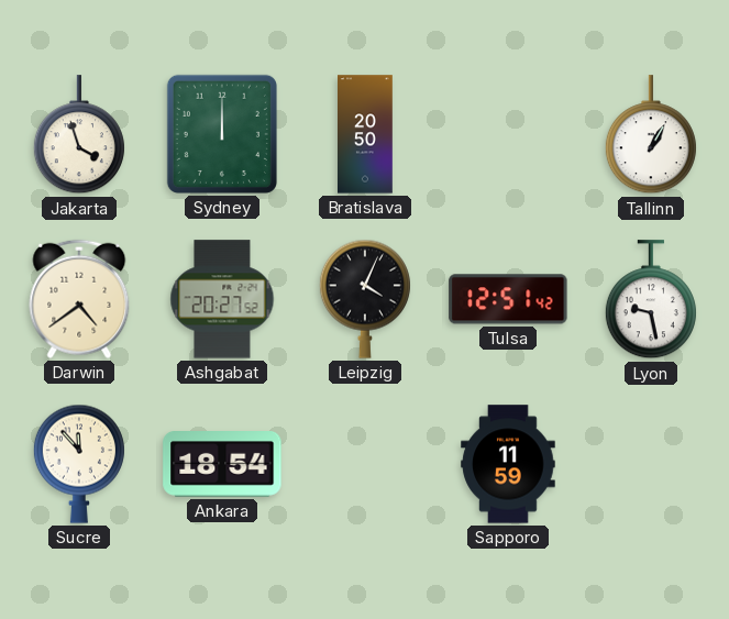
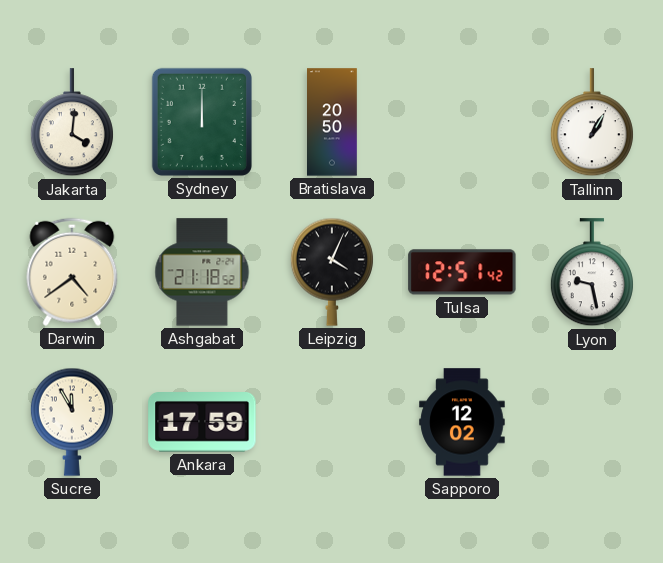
Jakarta: 3:57 -> 4:01
Ashgabat: 20:27 -> 21:18
Sucre: 11:53 -> 11:55
Ankara: 18:54 -> 17:59
Sapporo: 11:59 -> 12:02
